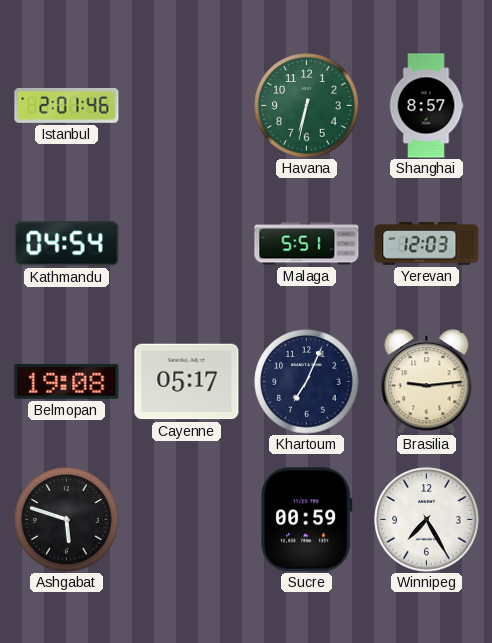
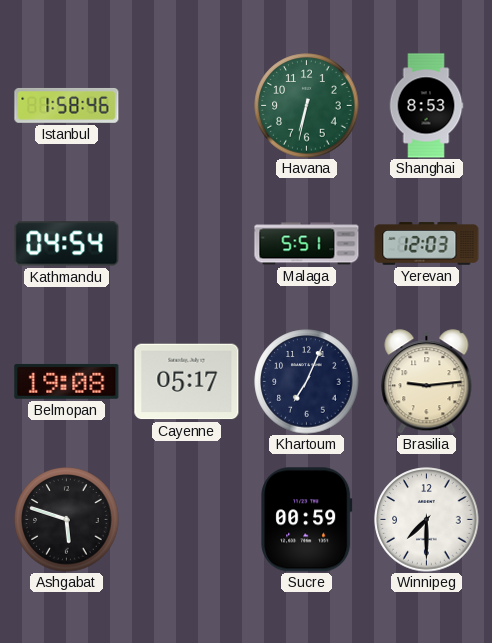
Istanbul: 2:01 -> 1:58
Shanghai: 8:57 -> 8:53
Winnipeg: 7:25 -> 7:30
